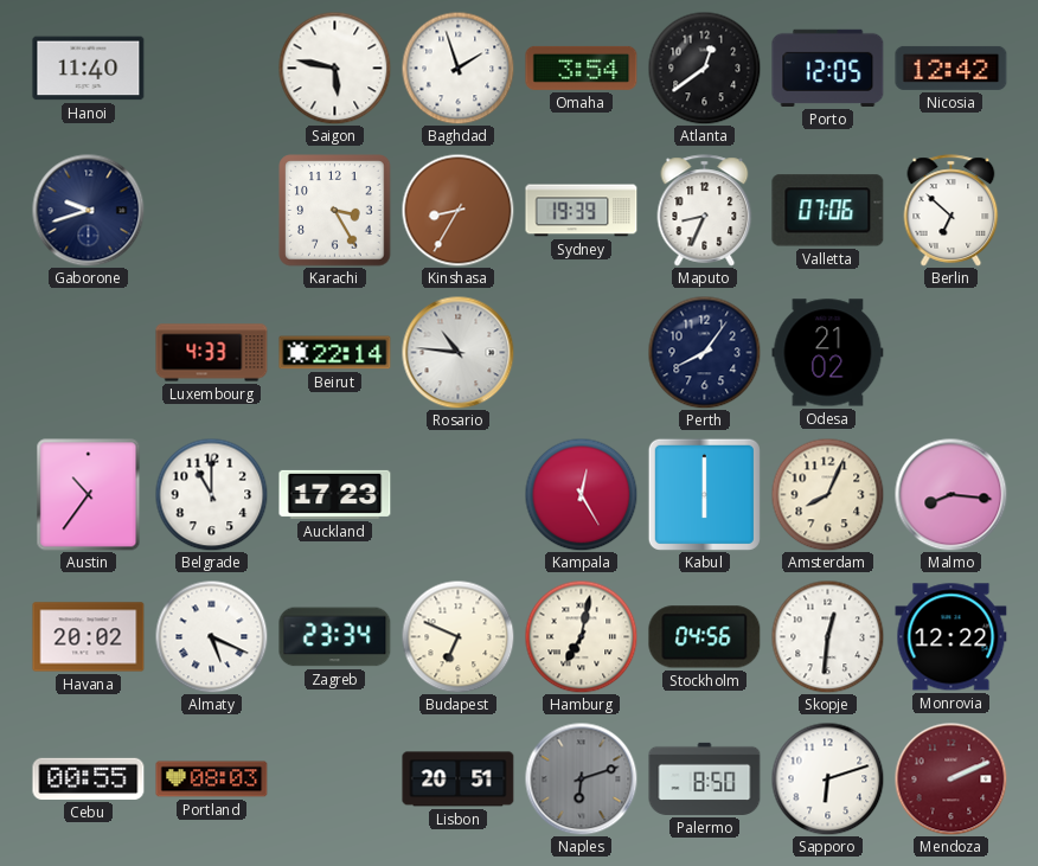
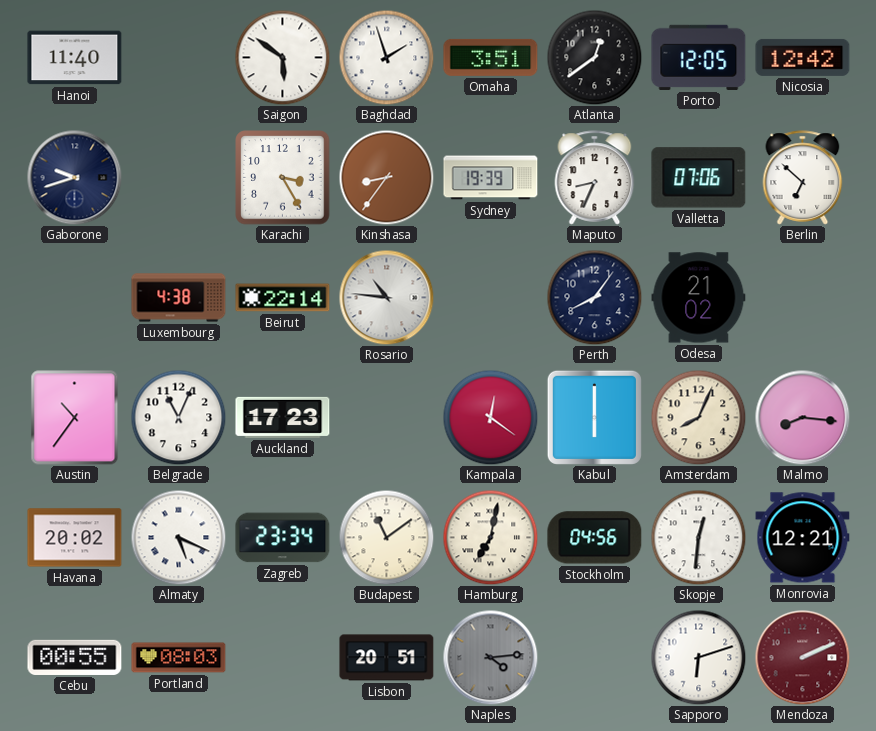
Saigon: 5:47 -> 5:51
Omaha: 3:54 -> 3:51
Kinshasa: 8:35 -> 8:36
Luxembourg: 4:33 -> 4:38
Belgrade: 11:00 -> 11:04
Kampala: 12:25 -> 12:21
Budapest: 6:49 -> 11:09
Monrovia: 12:22 -> 12:21
Naples: 6:12 -> 4:14
Palermo: 8:50 -> none
